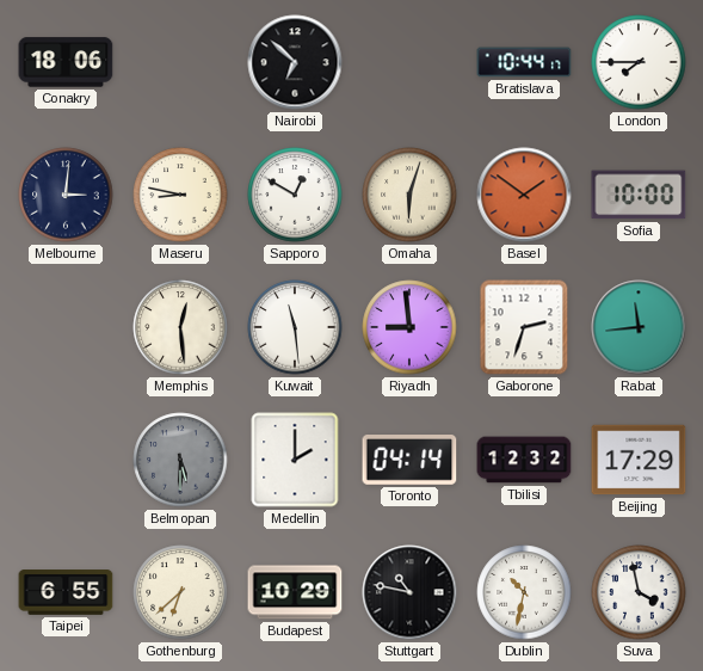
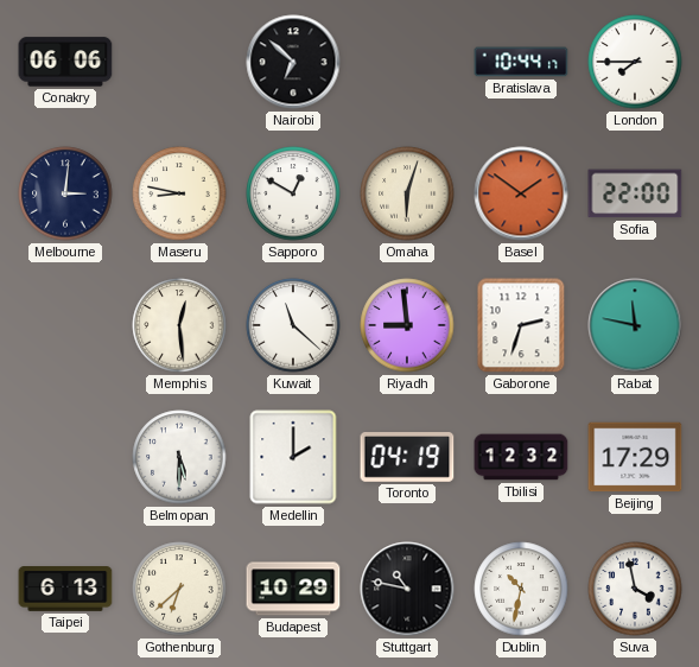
Conakry: 18:06 -> 06:06
Sofia: 10:00 -> 22:00
Kuwait: 11:29 -> 11:22
Rabat: 11:44 -> 11:47
Belmopan dial: grey -> white
Toronto: 04:14 -> 04:19
Taipei: 6:55 -> 6:13
